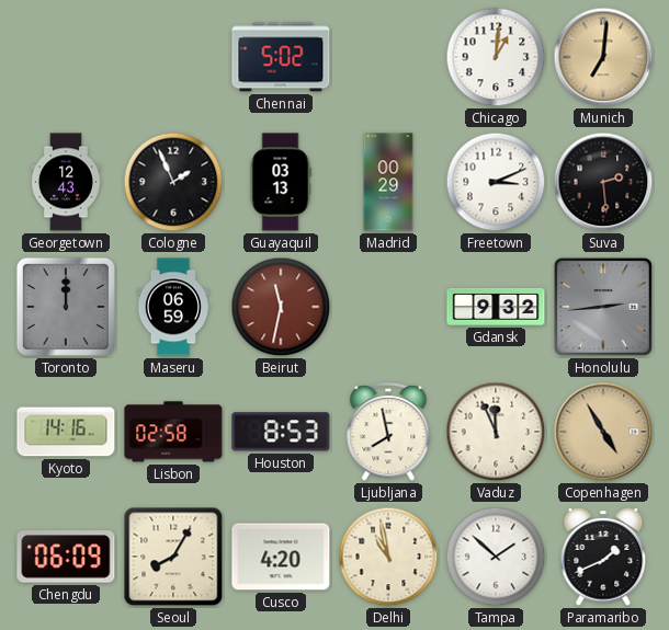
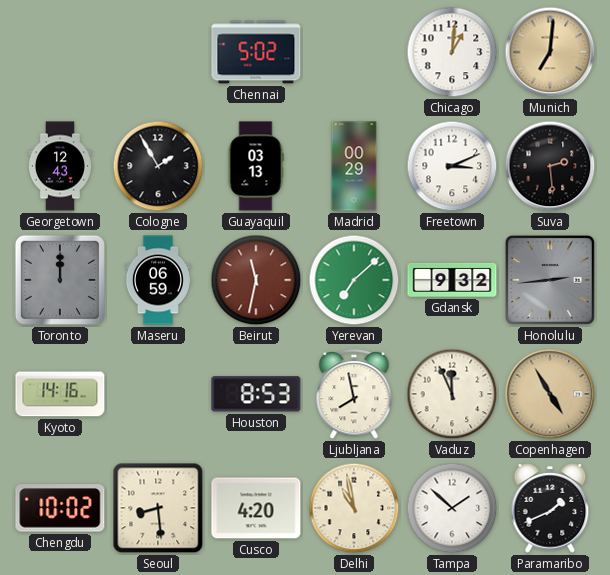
Cologne: 1:56 -> 1:55
Yerevan: none -> 7:08
Lisbon: 02:58 -> none
Chengdu: 06:09 -> 10:02
Seoul: 8:05 -> 8:29
